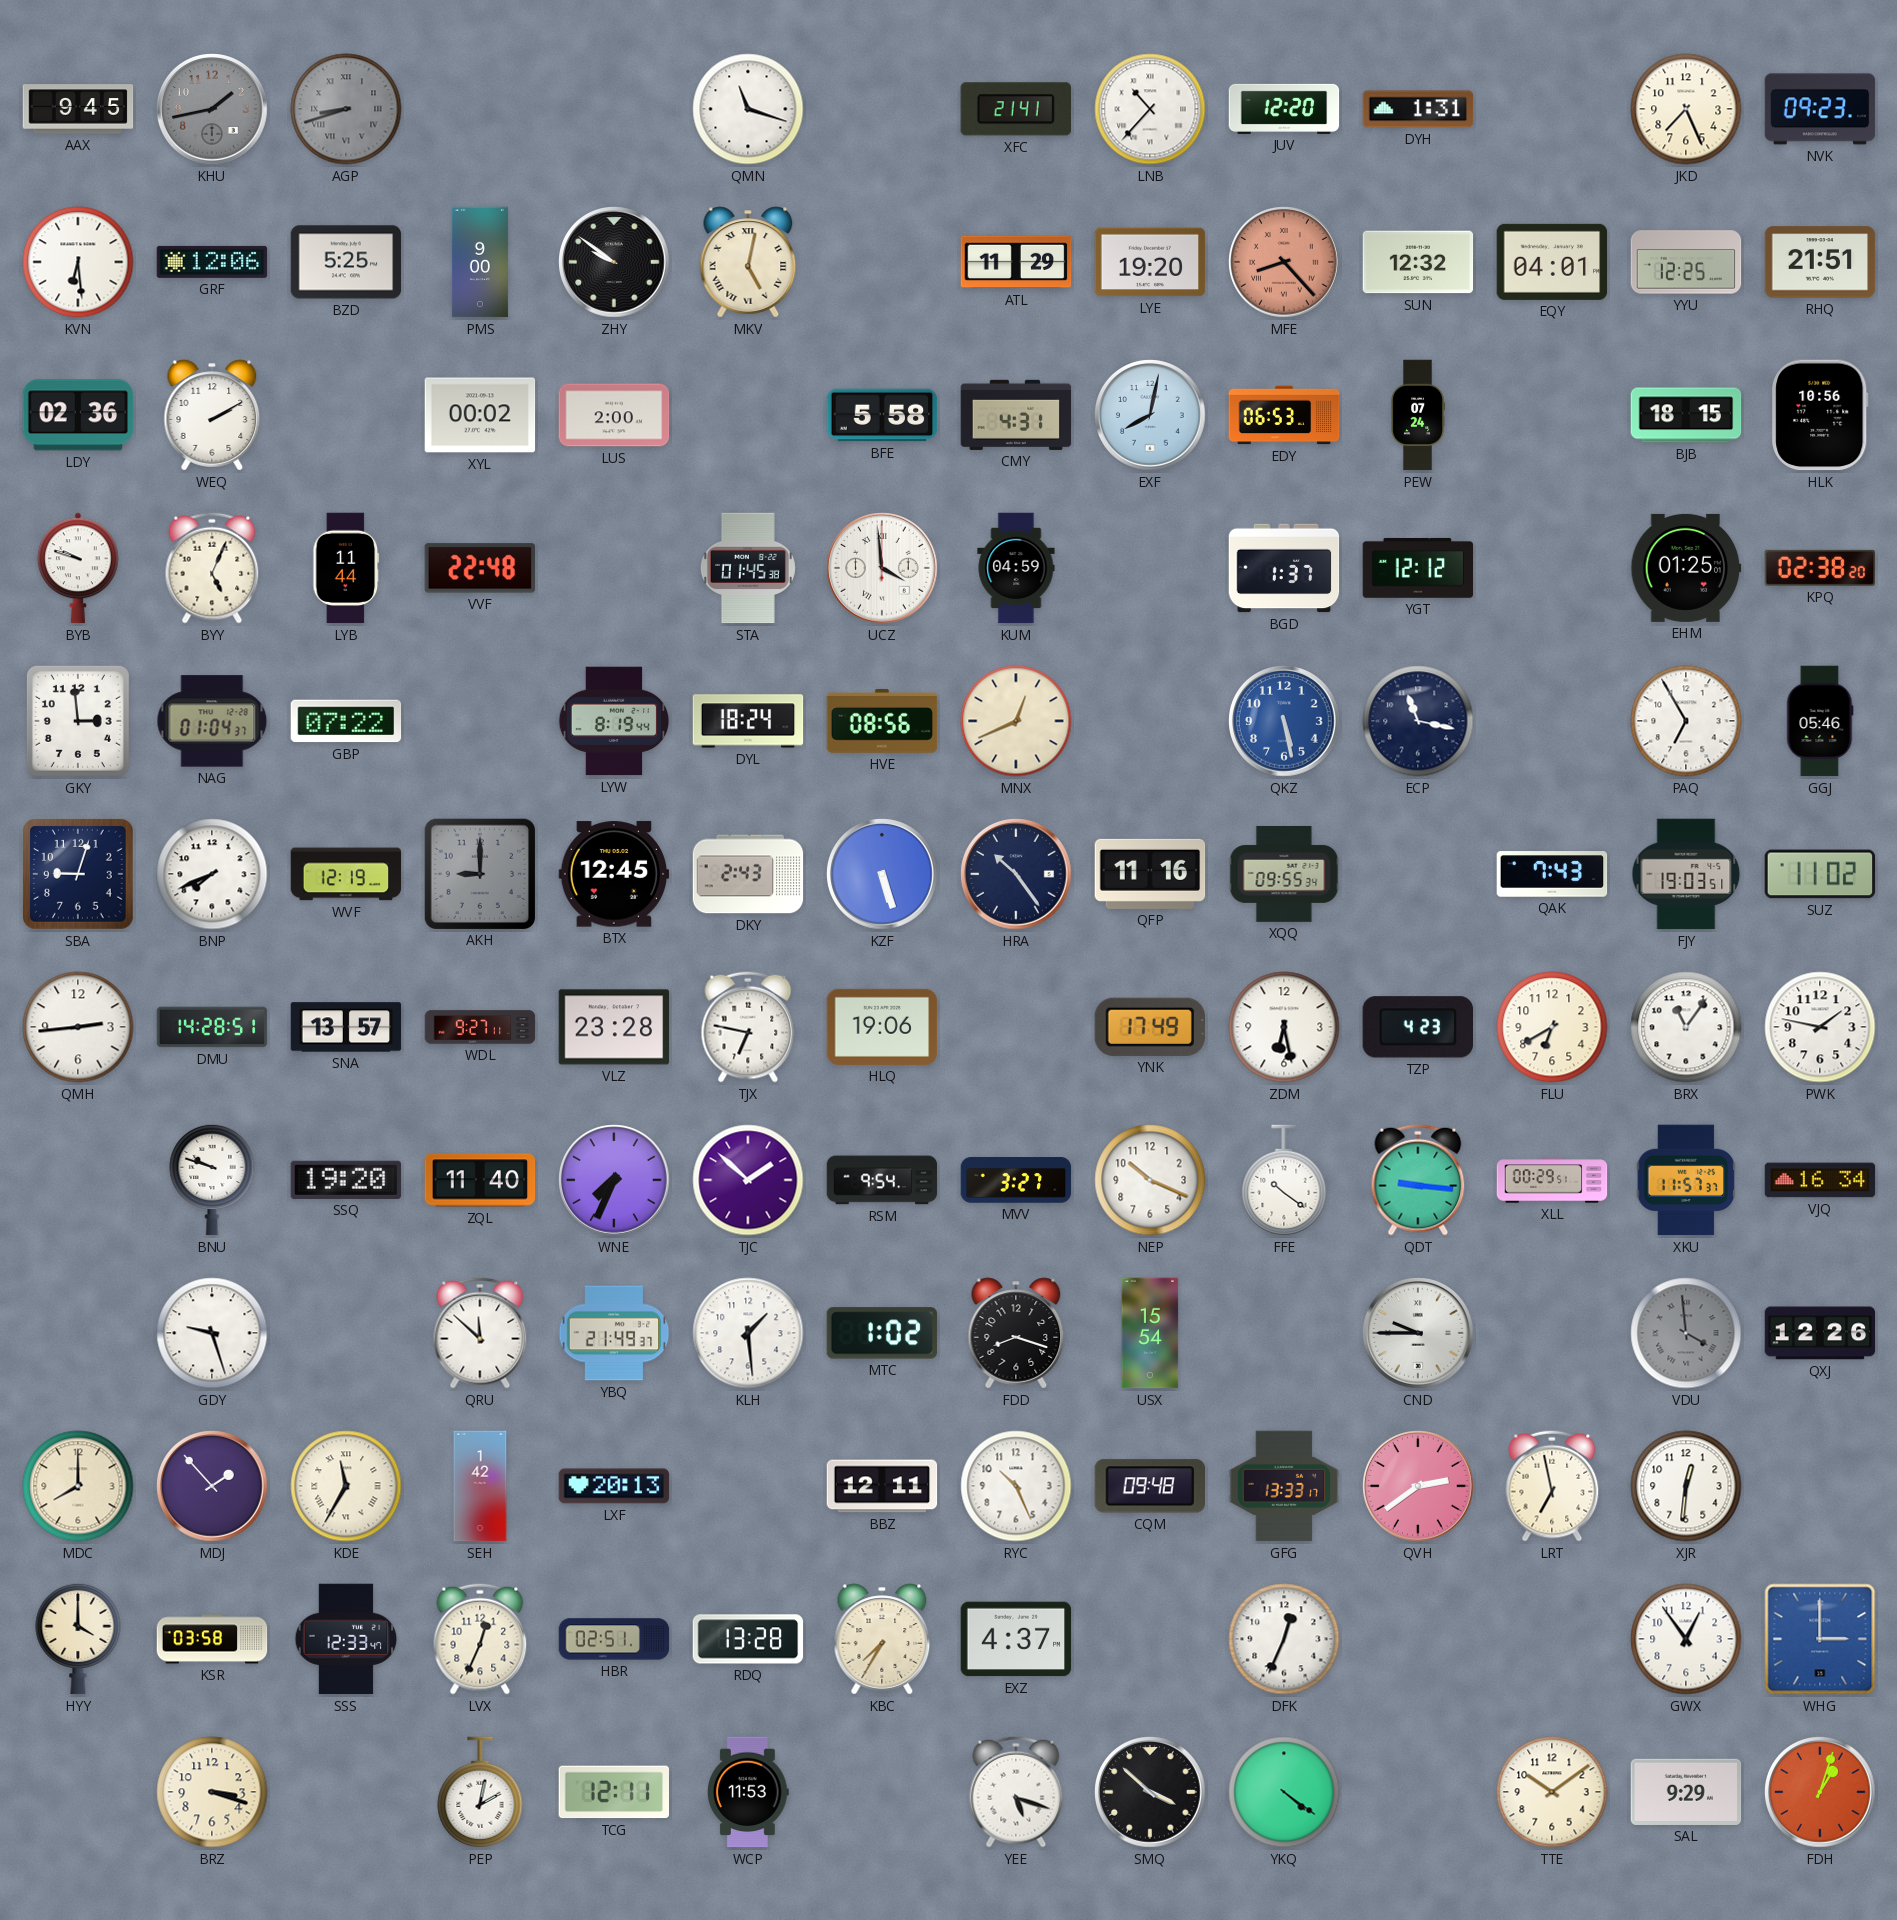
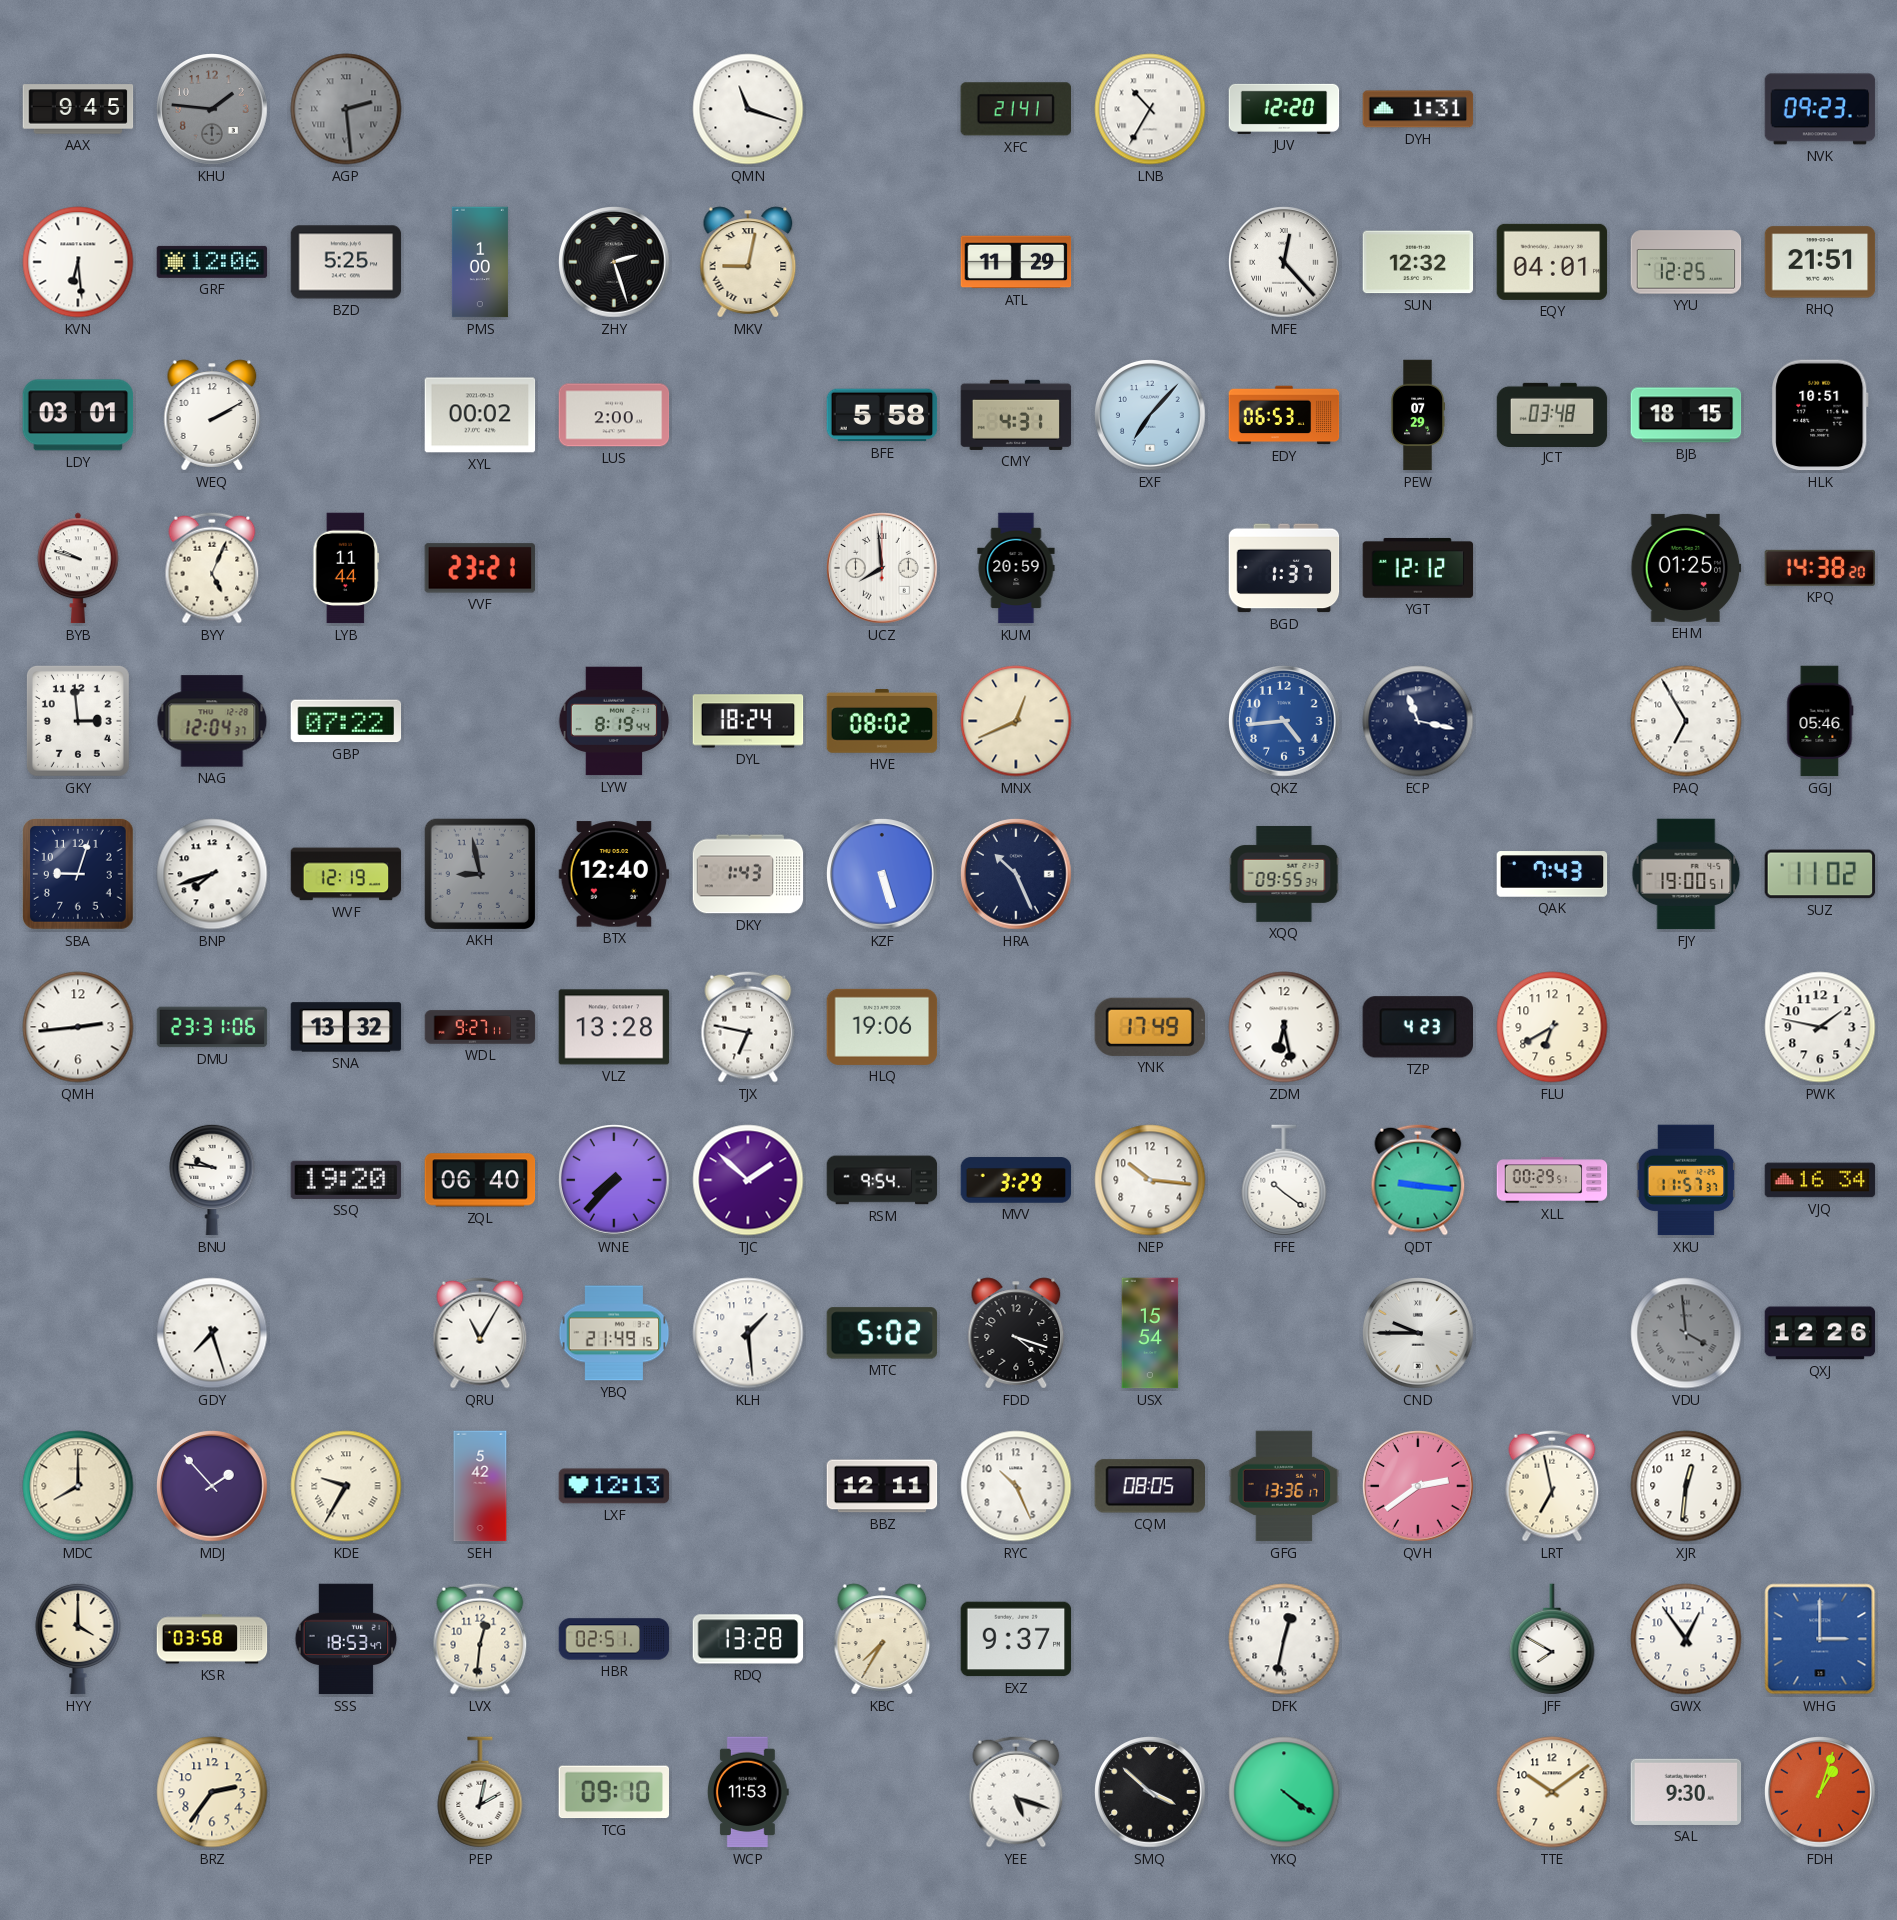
KHU: 1:43 -> 1:46
AGP: 8:42 -> 2:29
LNB: 10:37 -> 10:35
JKD: 7:26 -> none
PMS: 9:00 -> 1:00
ZHY: 9:51 -> 2:27
MKV: 5:02 -> 9:02
LYE: 19:20 -> none
MFE: 8:23 -> 12:23
MFE dial: salmon -> white
LDY: 02:36 -> 03:01
EXF: 8:02 -> 7:07
PEW: 07:24 -> 07:29
JCT: none -> 03:48
HLK: 10:56 -> 10:51
VVF: 22:48 -> 23:21
STA: 01:45 -> none
UCZ: 3:59 -> 7:59
KUM: 04:59 -> 20:59
KPQ: 02:38 -> 14:38
NAG: 01:04 -> 12:04
HVE: 08:56 -> 08:02
QKZ: 5:28 -> 4:44
BNP: 7:41 -> 7:42
AKH: 9:00 -> 8:58
BTX: 12:45 -> 12:40
DKY: 2:43 -> 1:43
HRA: 10:24 -> 10:26
QFP: 11:16 -> none
FJY: 19:03 -> 19:00
DMU: 14:28 -> 23:31
SNA: 13:57 -> 13:32
VLZ: 23:28 -> 13:28
BRX: 11:06 -> none
BNU: 9:48 -> 9:46
ZQL: 11:40 -> 06:40
WNE: 7:34 -> 7:37
MVV: 3:27 -> 3:29
NEP: 10:19 -> 10:16
GDY: 9:27 -> 7:27
QRU: 11:52 -> 11:05
YBQ: 21:49:37 -> 21:49:15
MTC: 1:02 -> 5:02
FDD: 8:18 -> 4:18
KDE: 11:35 -> 9:35
SEH: 1:42 -> 5:42
LXF: 20:13 -> 12:13
CQM: 09:48 -> 08:05
GFG: 13:33 -> 13:36
SSS: 12:33 -> 18:53
LVX: 12:34 -> 12:31
EXZ: 4:37 -> 9:37
DFK: 12:34 -> 12:32
JFF: none -> 7:50
BRZ: 3:18 -> 2:36
TCG: 12:11 -> 09:10
SAL: 9:29 -> 9:30
